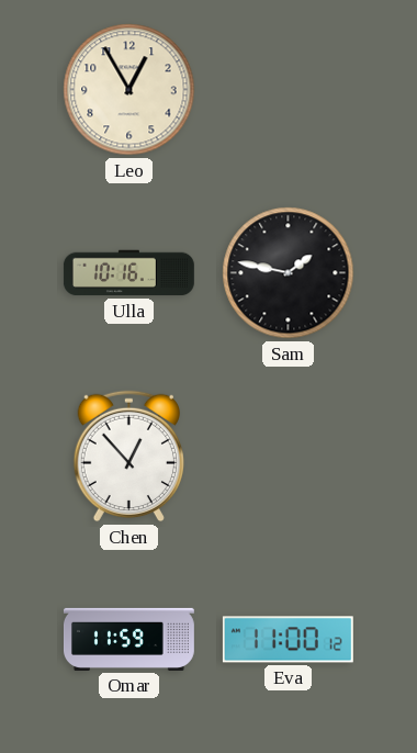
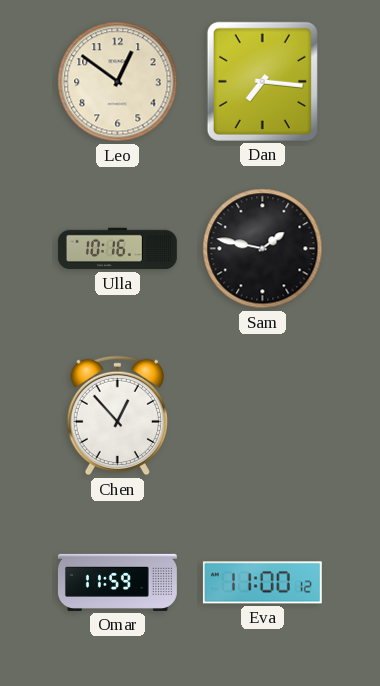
Leo: 12:55 -> 12:51
Dan: none -> 7:16
